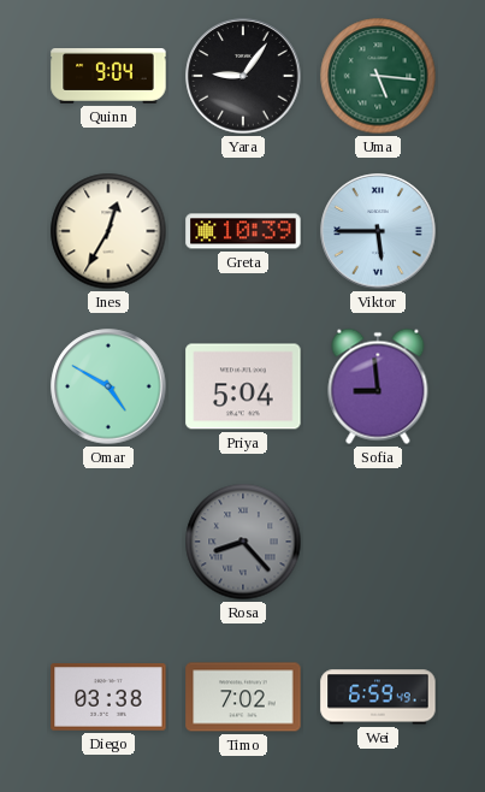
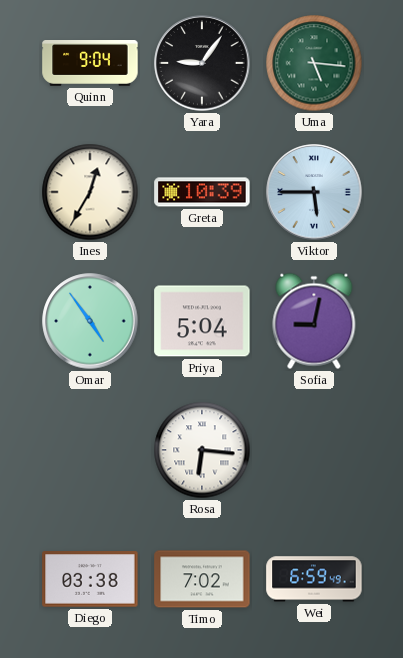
Omar: 4:50 -> 4:54
Sofia: 8:59 -> 9:02
Rosa: 8:23 -> 6:16
Rosa dial: grey -> white
